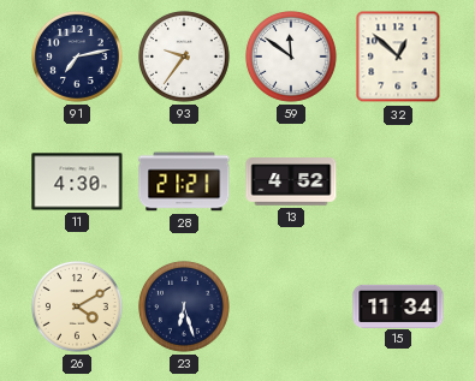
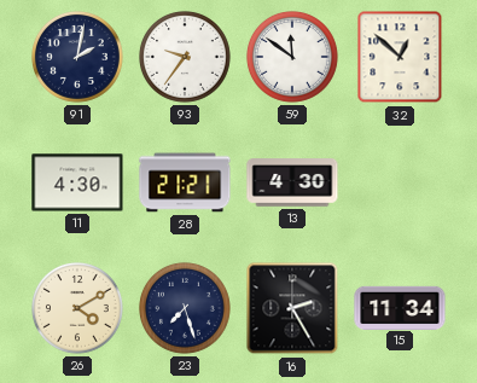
91: 7:13 -> 2:02
13: 4:52 -> 4:30
23: 6:27 -> 7:27
16: none -> 2:25
